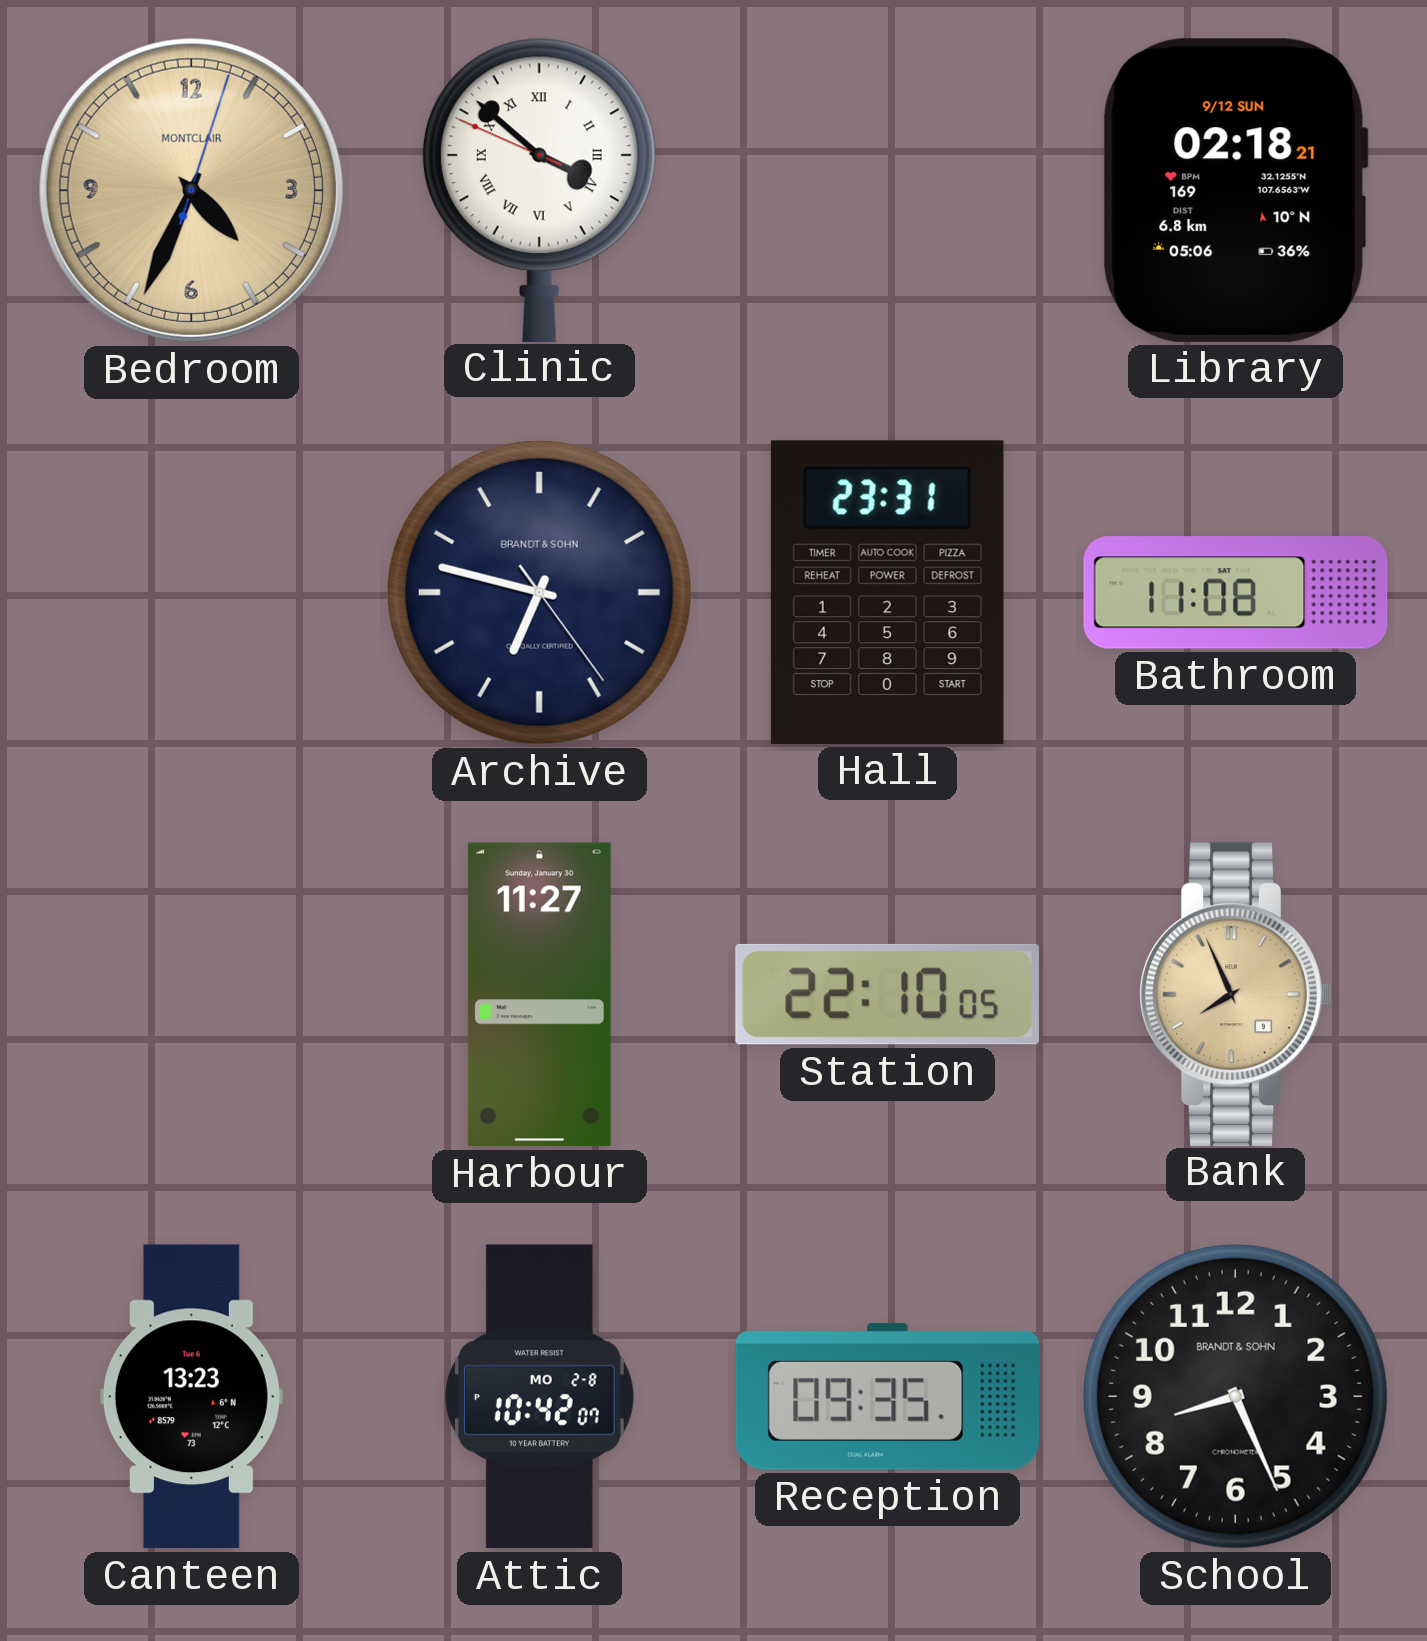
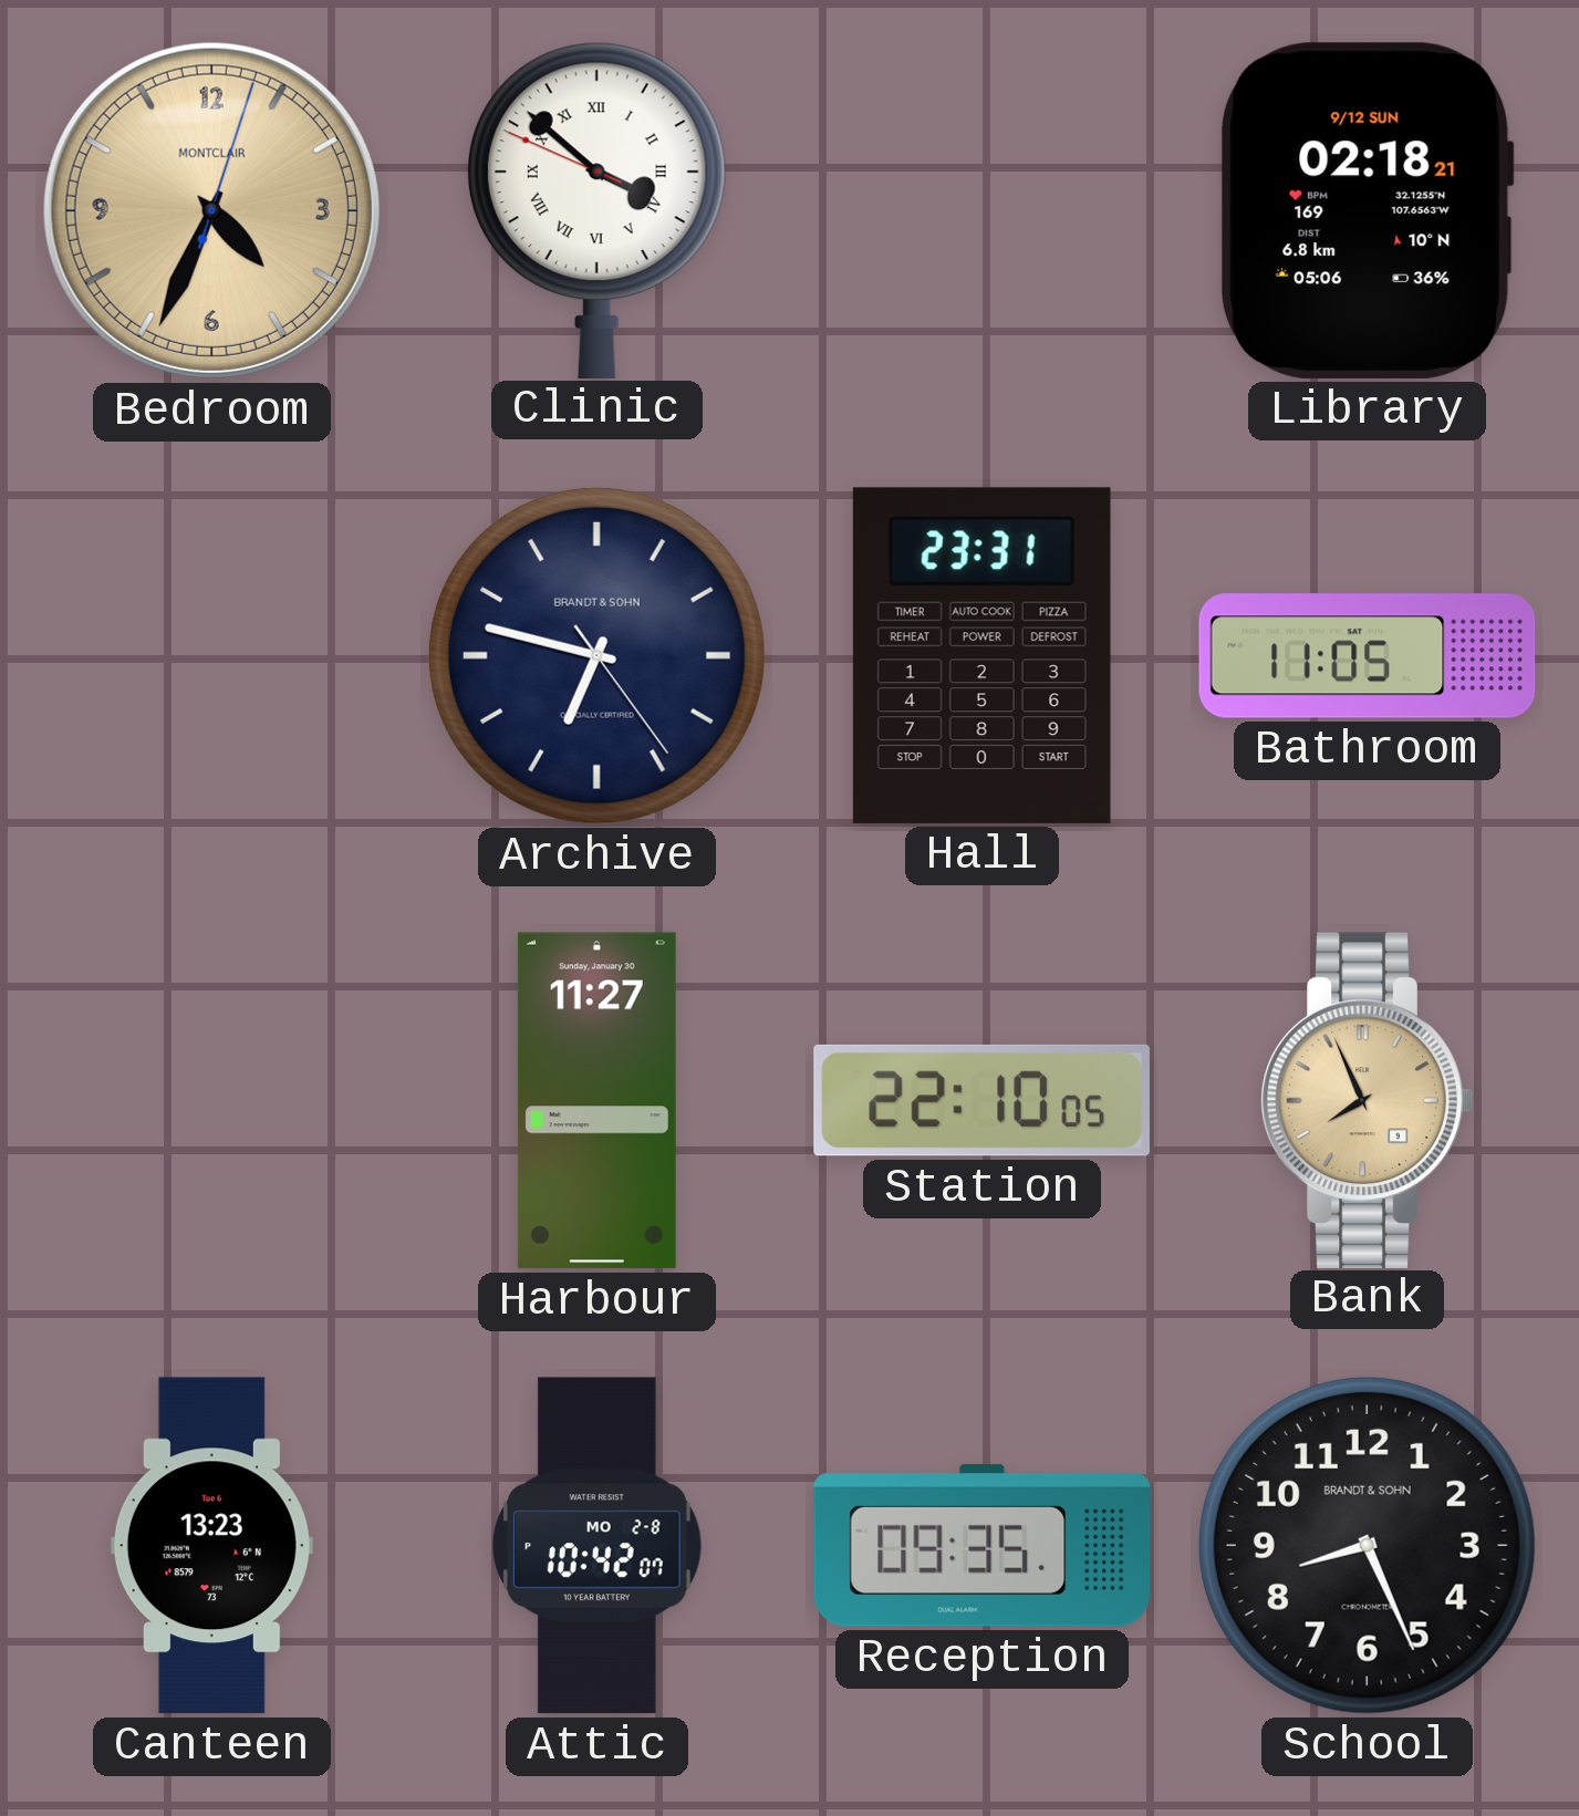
Bathroom: 11:08 -> 11:05
